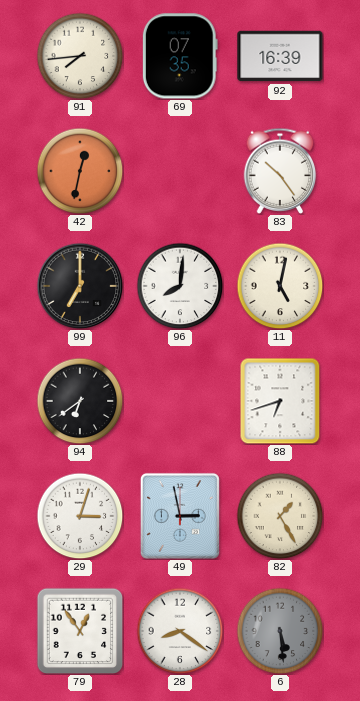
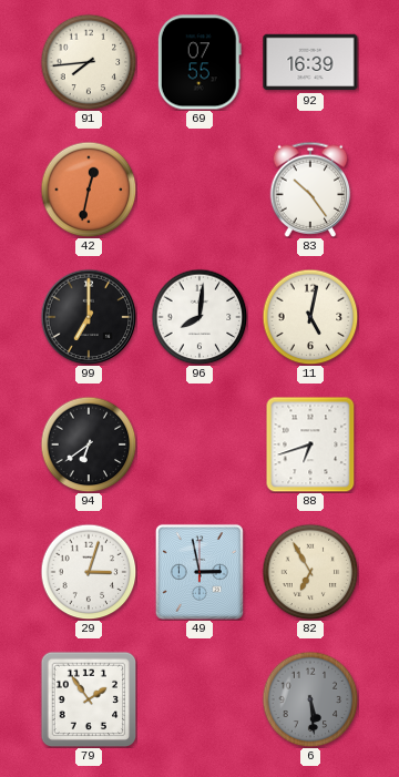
69: 07:35 -> 07:55
82: 1:25 -> 6:55
79: 12:54 -> 1:54
28: 8:21 -> none
